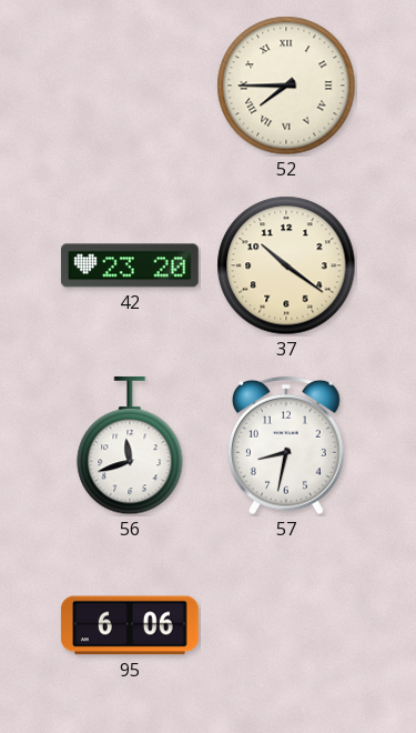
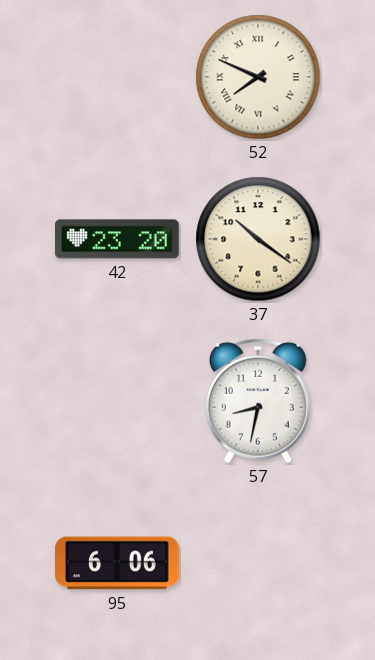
52: 7:45 -> 7:49
56: 11:42 -> none
